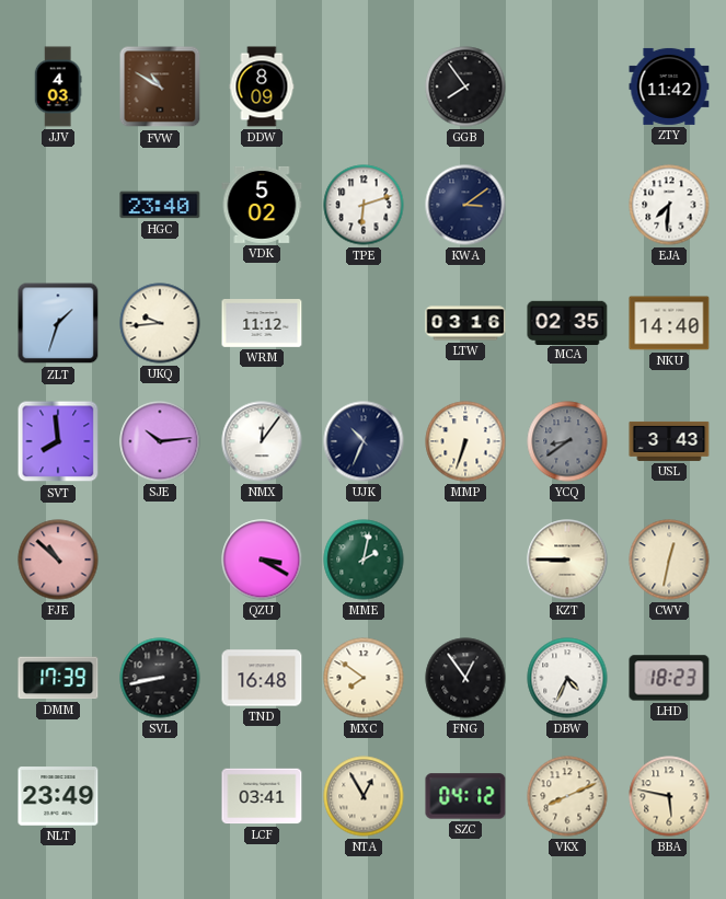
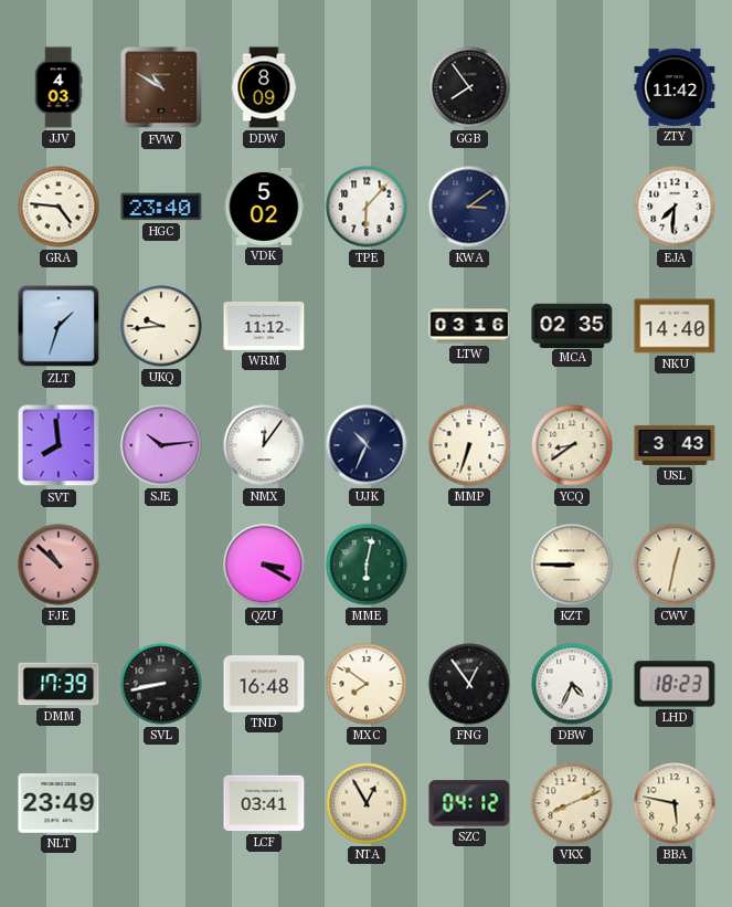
GRA: none -> 4:46
TPE: 6:12 -> 6:07
YCQ dial: grey -> cream
MME: 2:02 -> 6:02
